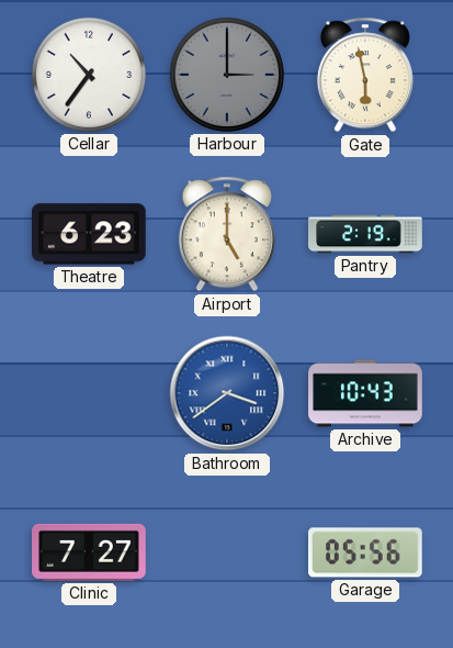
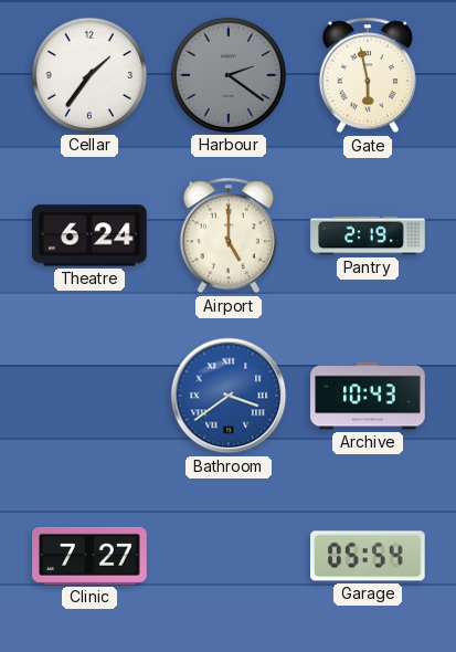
Cellar: 10:36 -> 1:36
Harbour: 3:00 -> 2:21
Theatre: 6:23 -> 6:24
Garage: 05:56 -> 05:54
